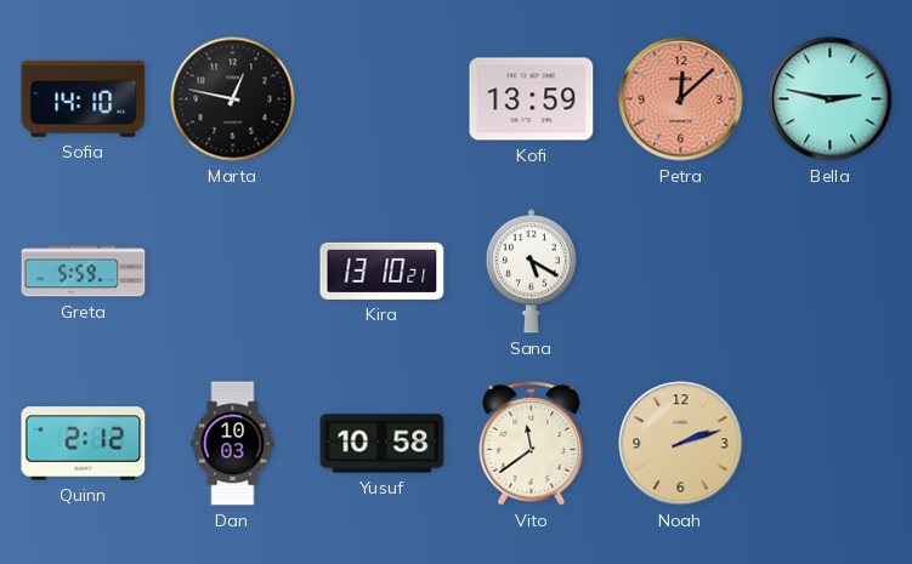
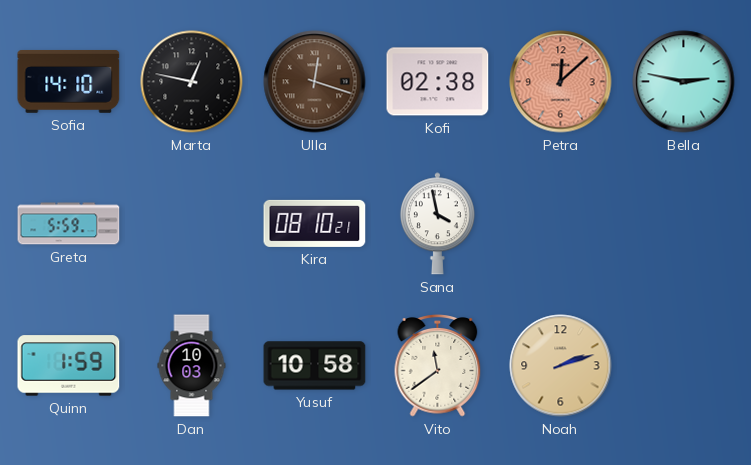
Ulla: none -> 12:18
Kofi: 13:59 -> 02:38
Kira: 13:10 -> 08:10
Sana: 5:20 -> 3:58
Quinn: 2:12 -> 1:59
